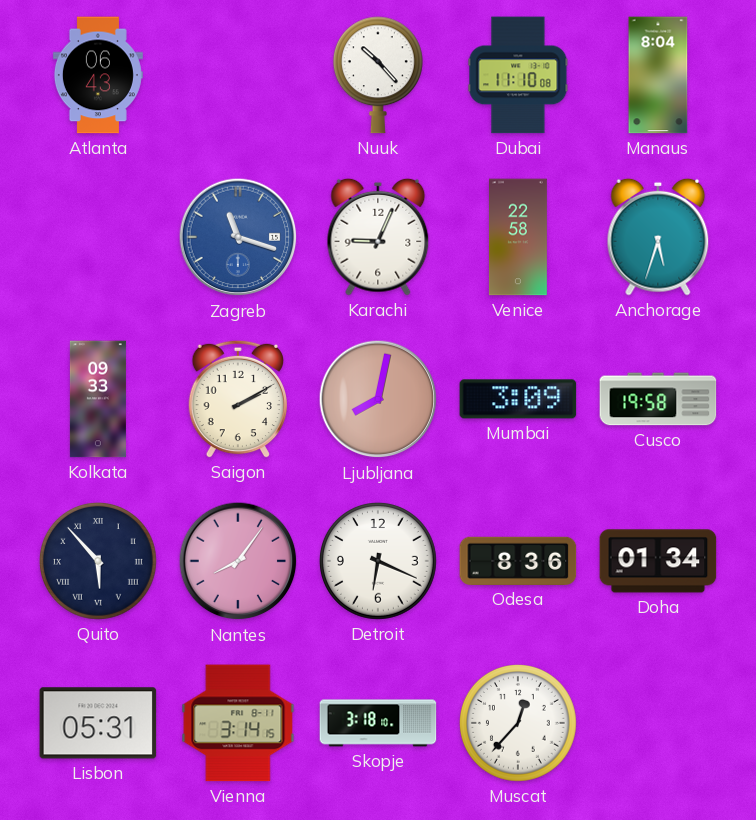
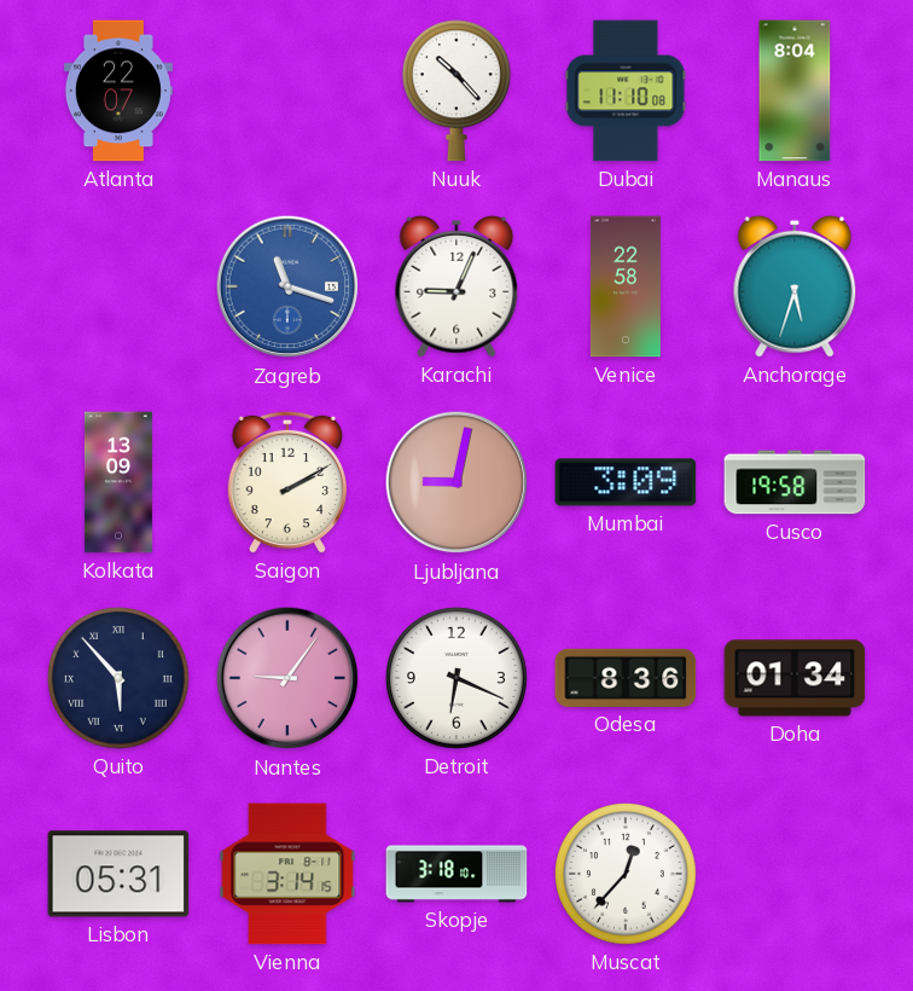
Atlanta: 06:43 -> 22:07
Kolkata: 09:33 -> 13:09
Ljubljana: 8:02 -> 9:02
Nantes: 8:06 -> 9:06
